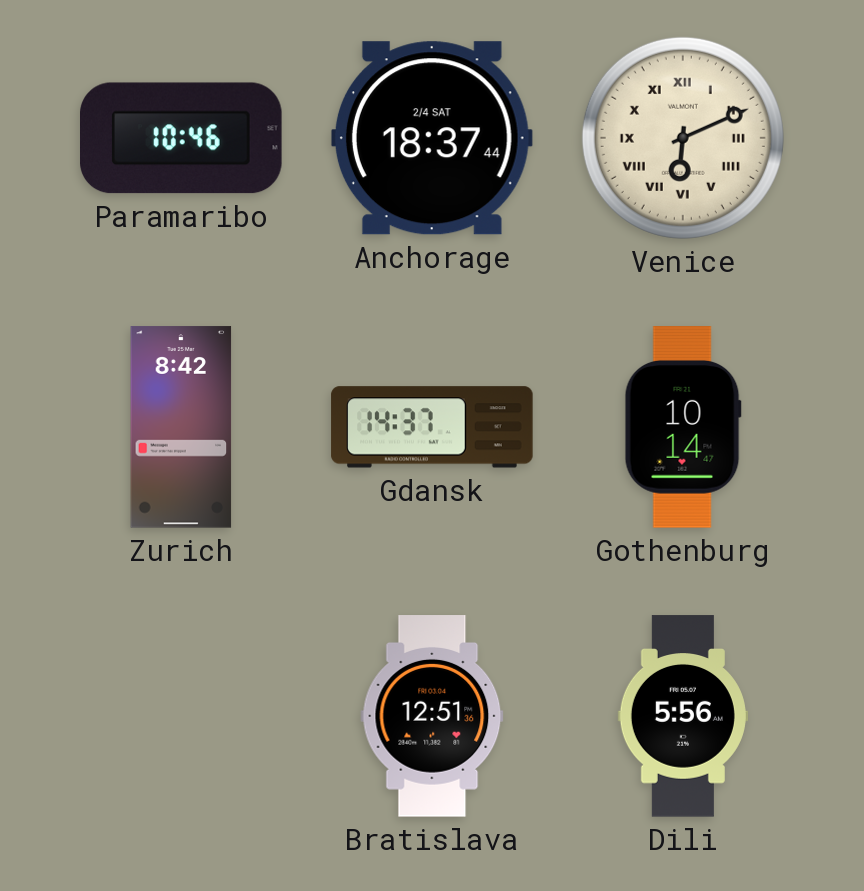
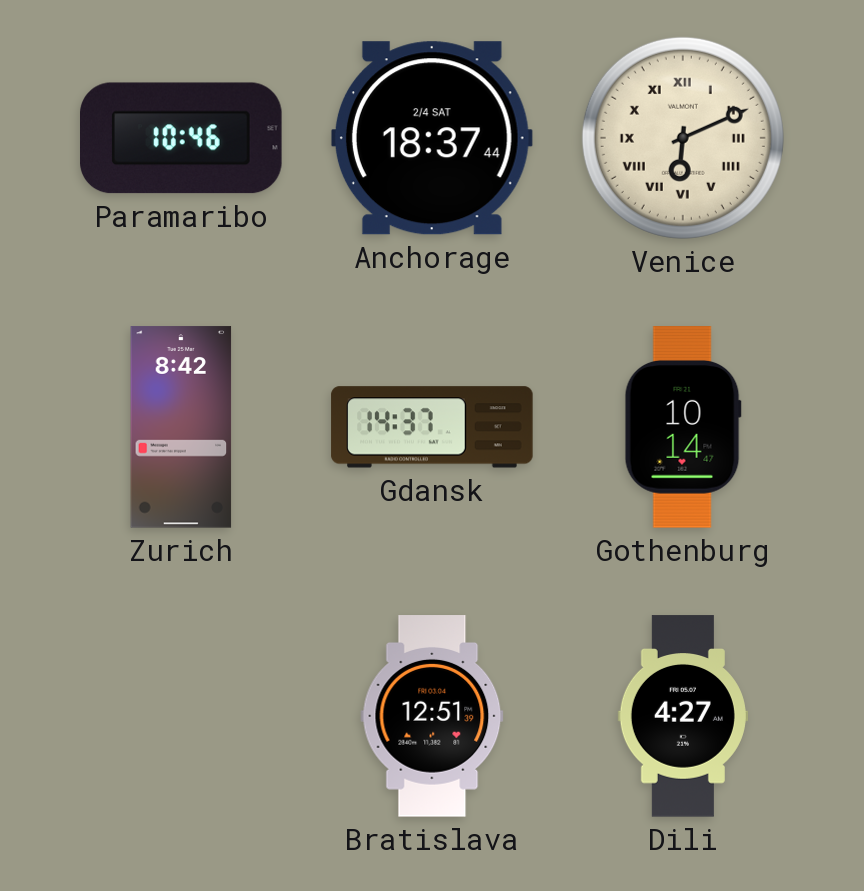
Bratislava: 12:51:36 -> 12:51:39
Dili: 5:56 -> 4:27
